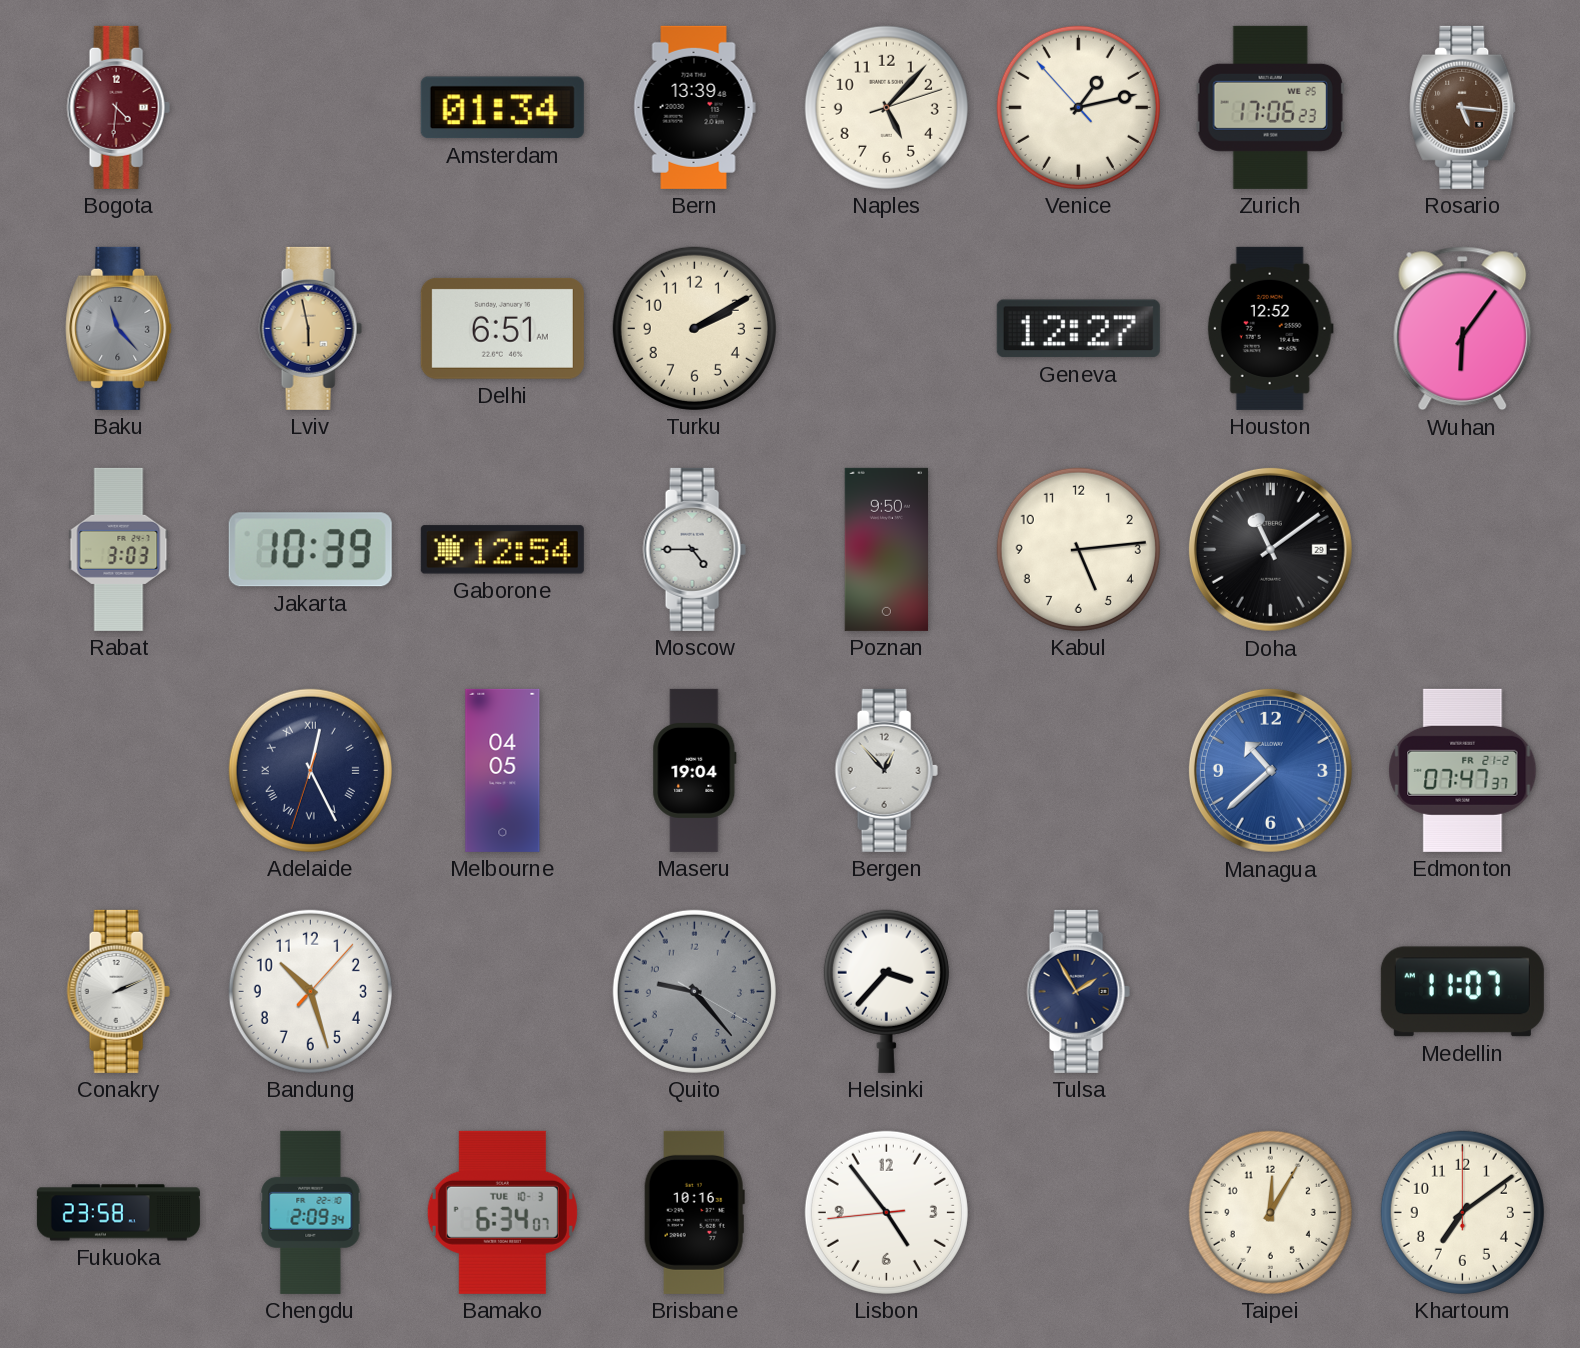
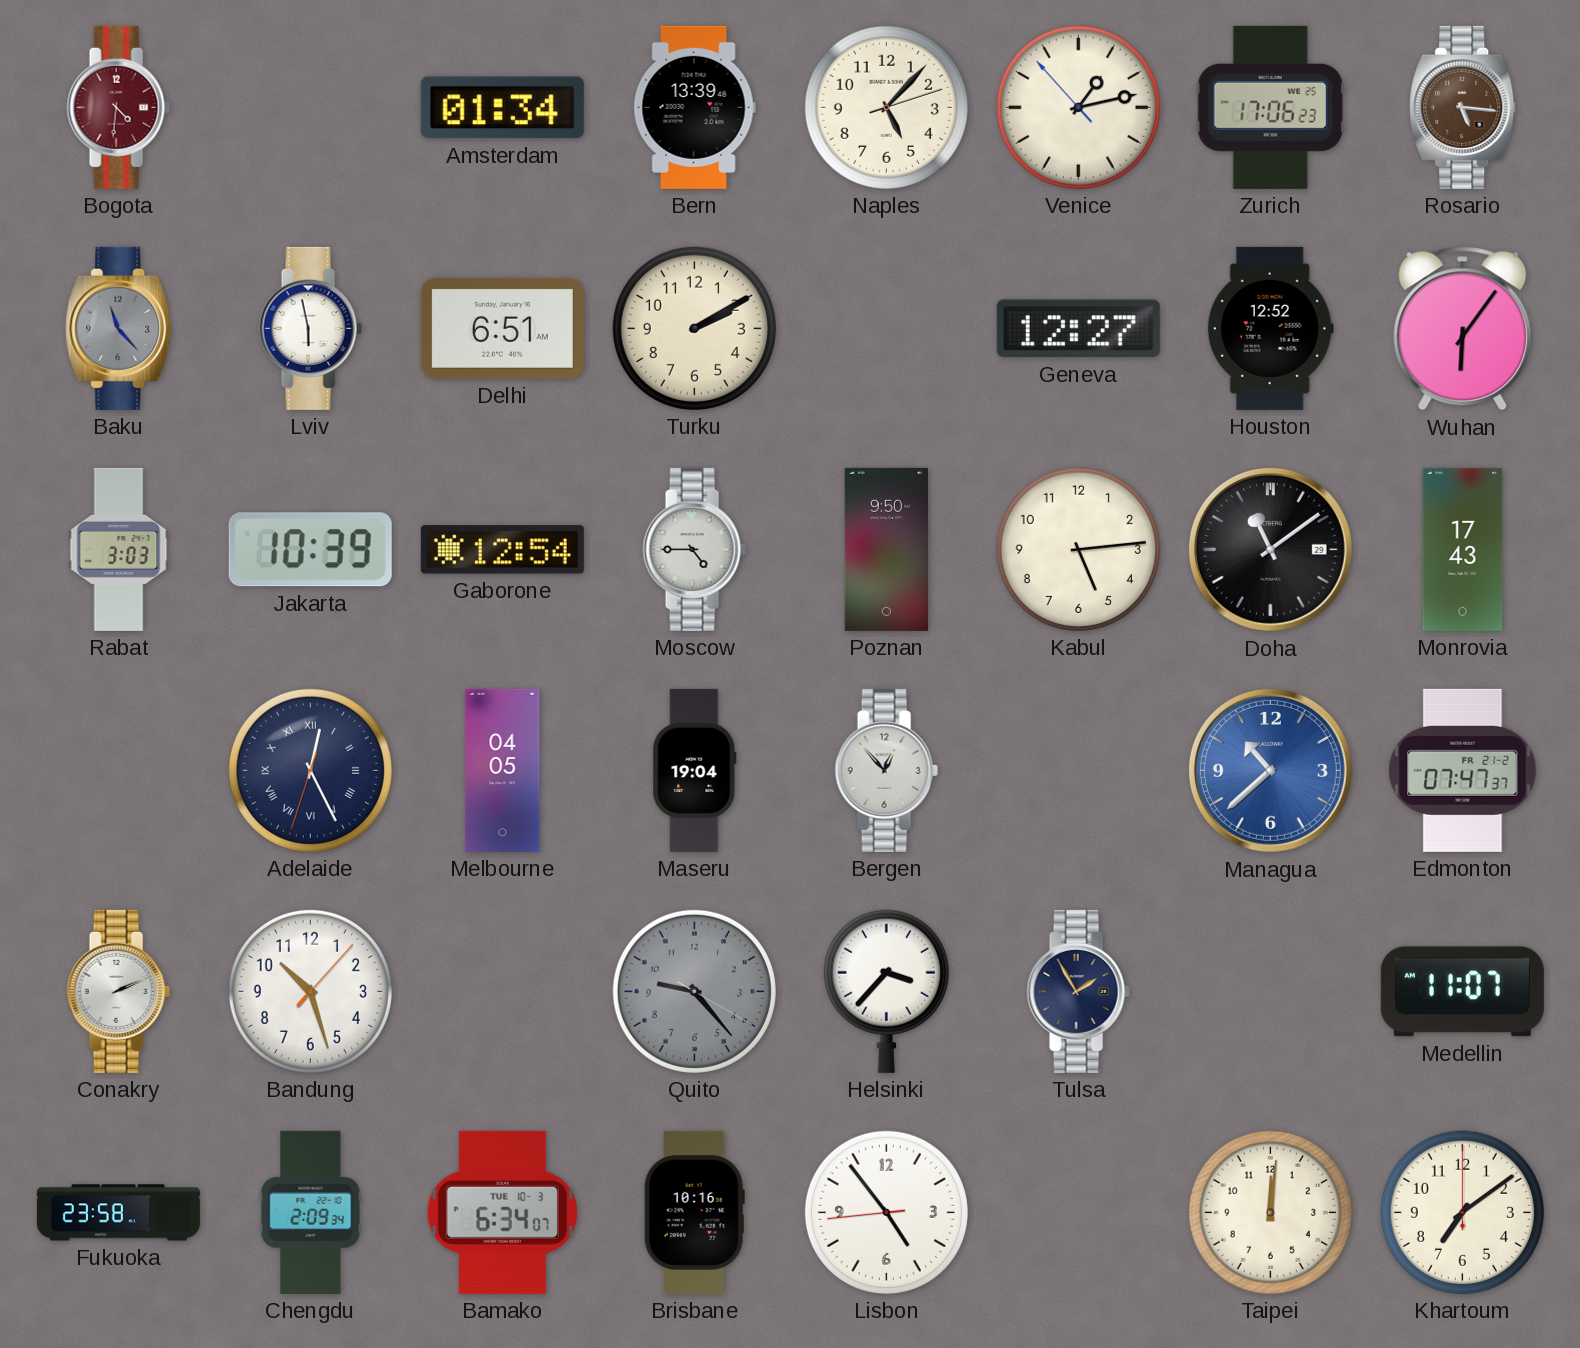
Lviv dial: champagne -> white
Monrovia: none -> 17:43
Taipei: 12:05 -> 12:01
